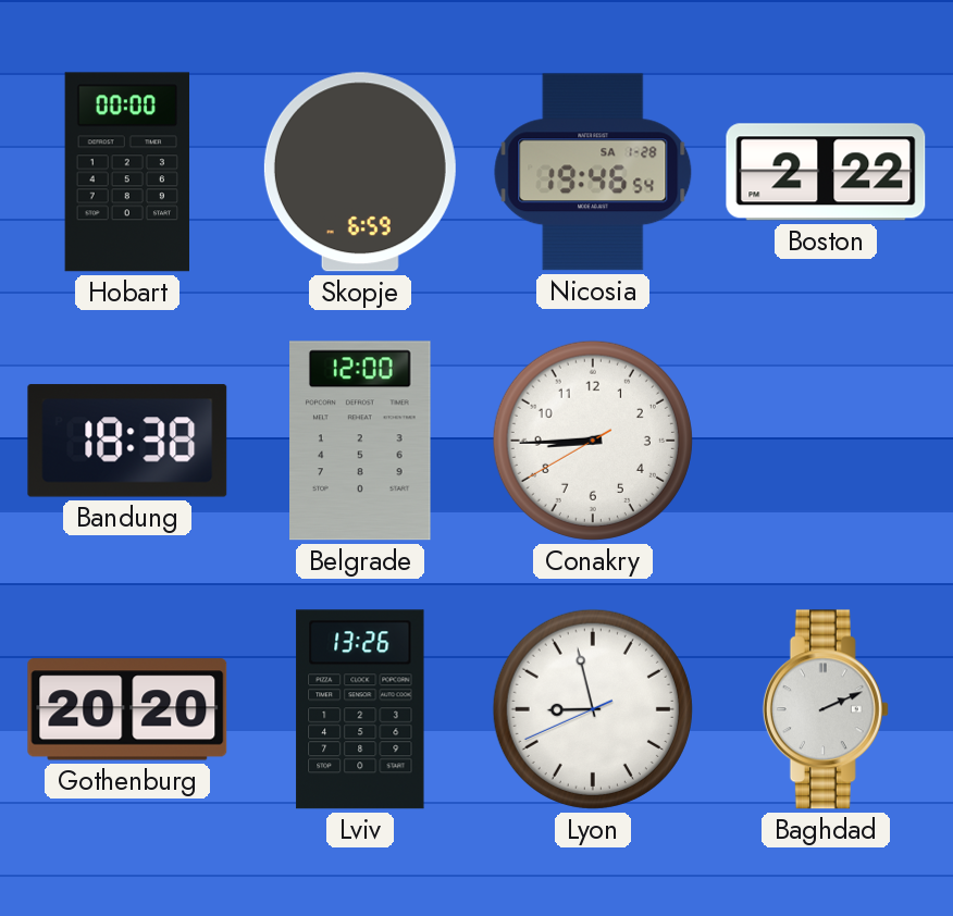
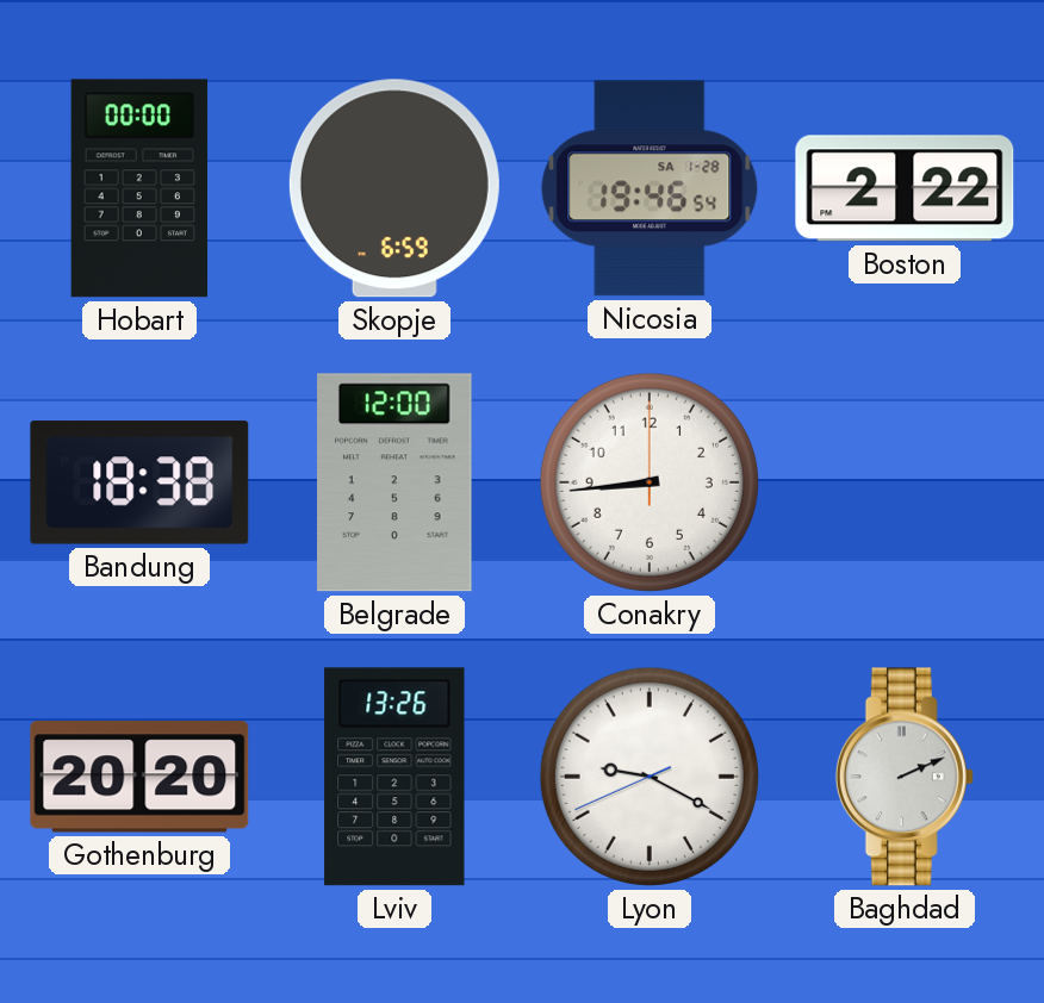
Conakry: 8:44:40 -> 8:44:00
Lyon: 8:57 -> 9:19
